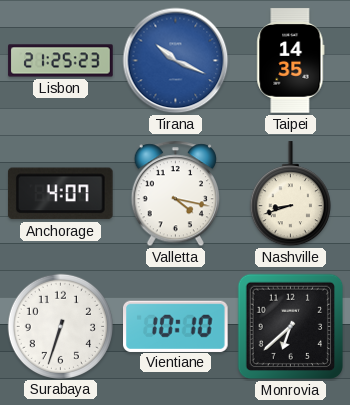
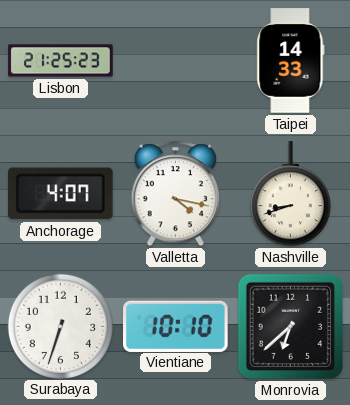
Tirana: 10:19 -> none
Taipei: 14:35 -> 14:33
